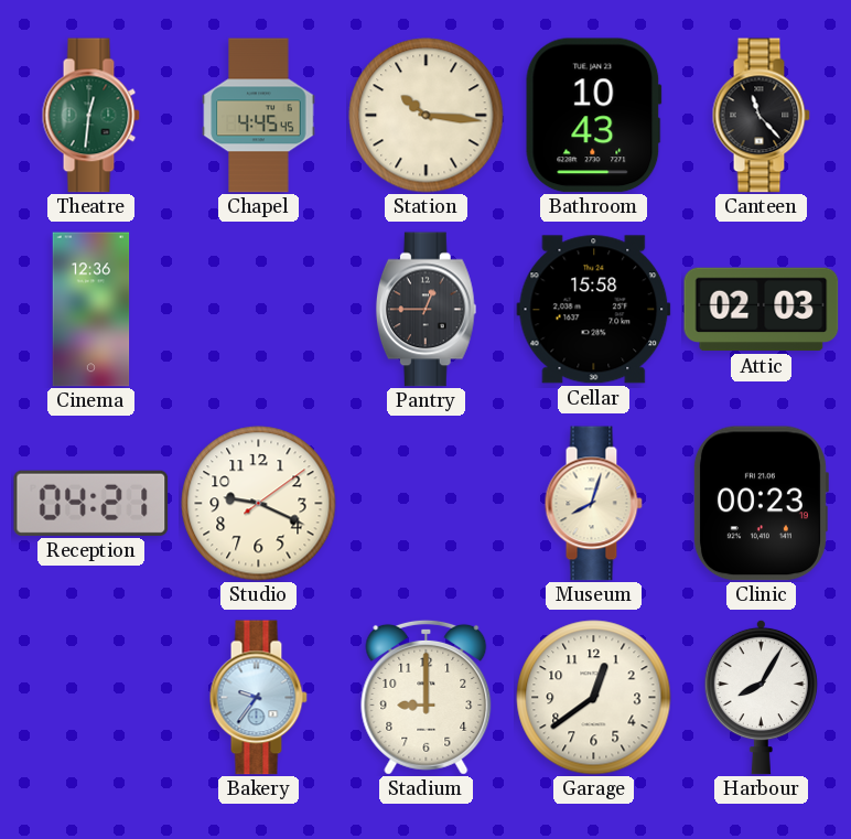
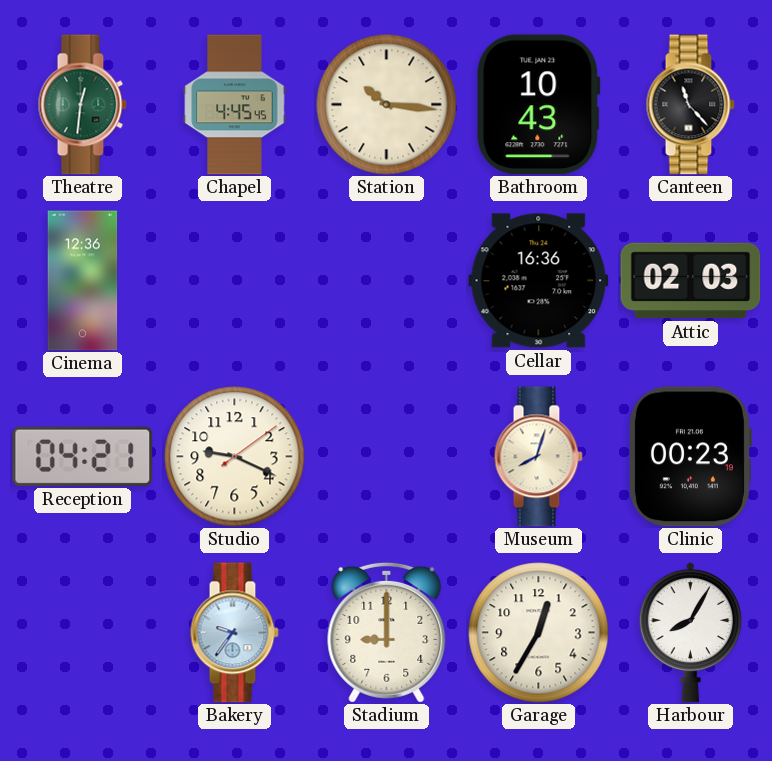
Pantry: 12:45 -> none
Cellar: 15:58 -> 16:36
Garage: 12:39 -> 12:35
